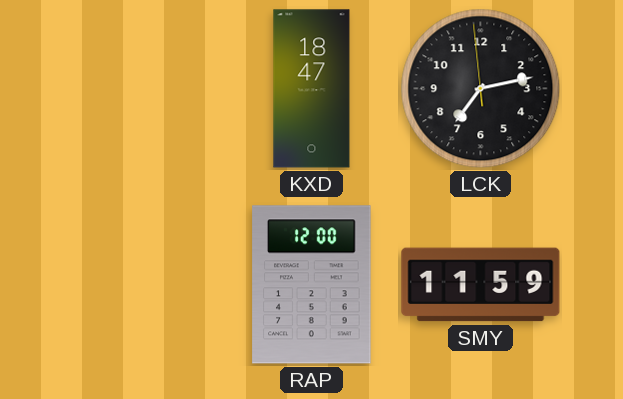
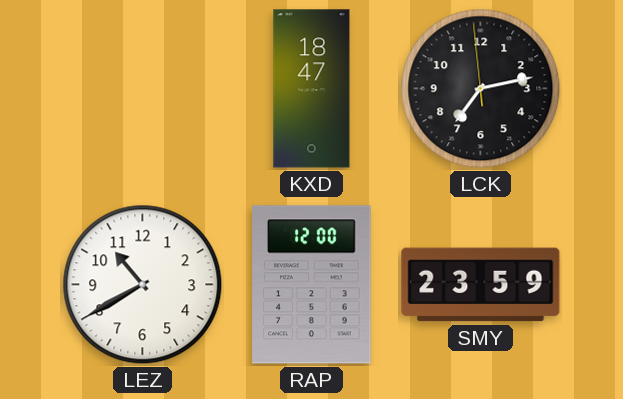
LEZ: none -> 10:40
SMY: 11:59 -> 23:59
